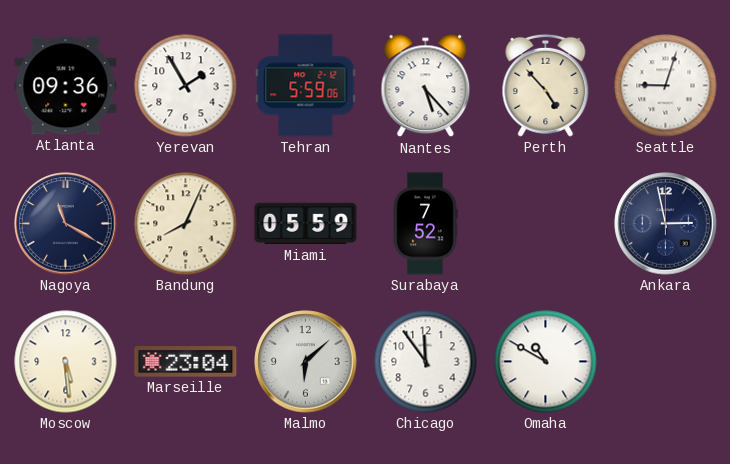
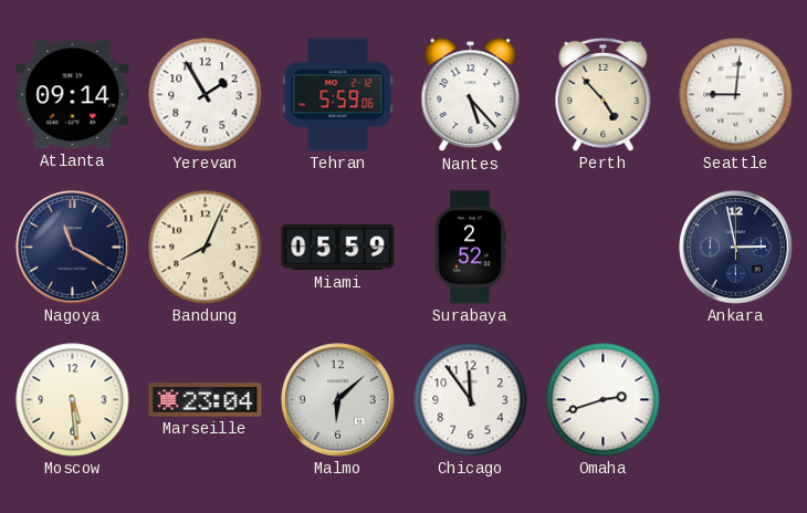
Atlanta: 09:36 -> 09:14
Seattle: 9:03 -> 9:01
Surabaya: 7:52 -> 2:52
Omaha: 10:50 -> 2:42
